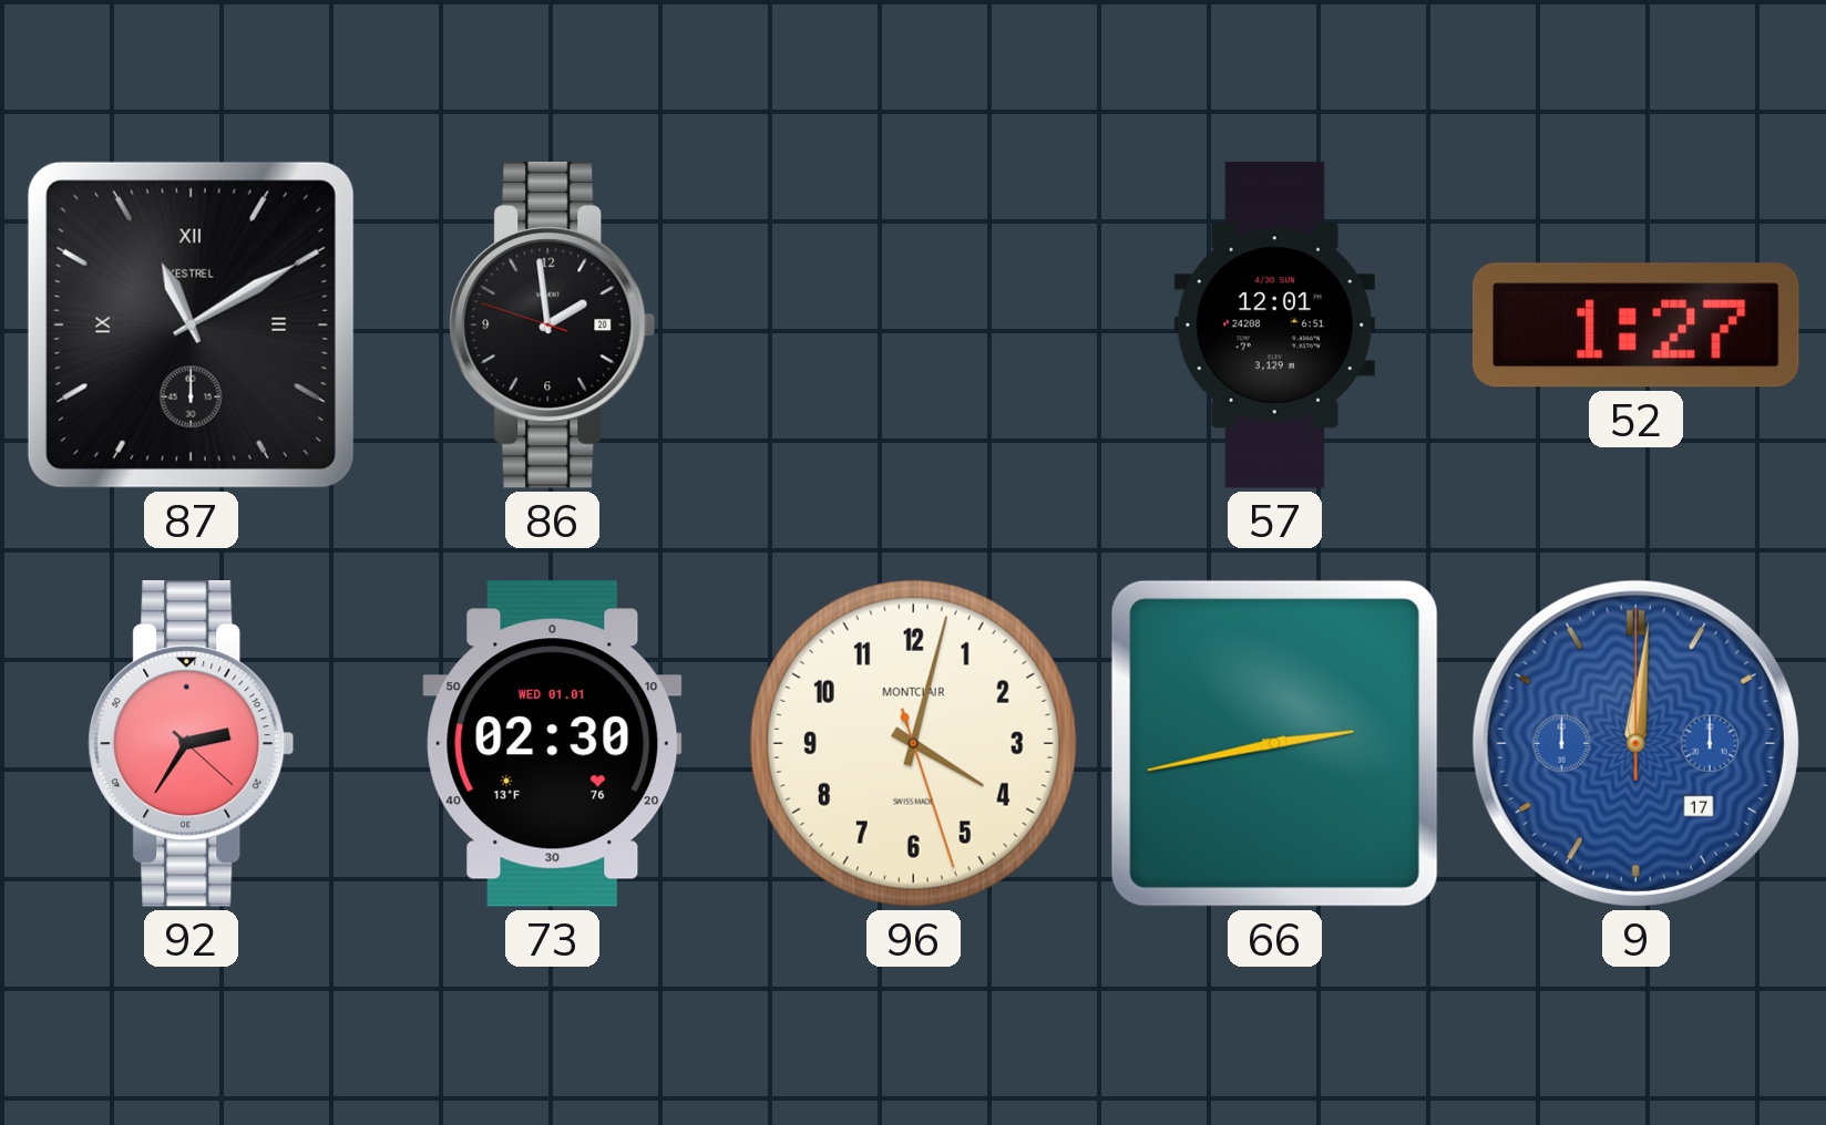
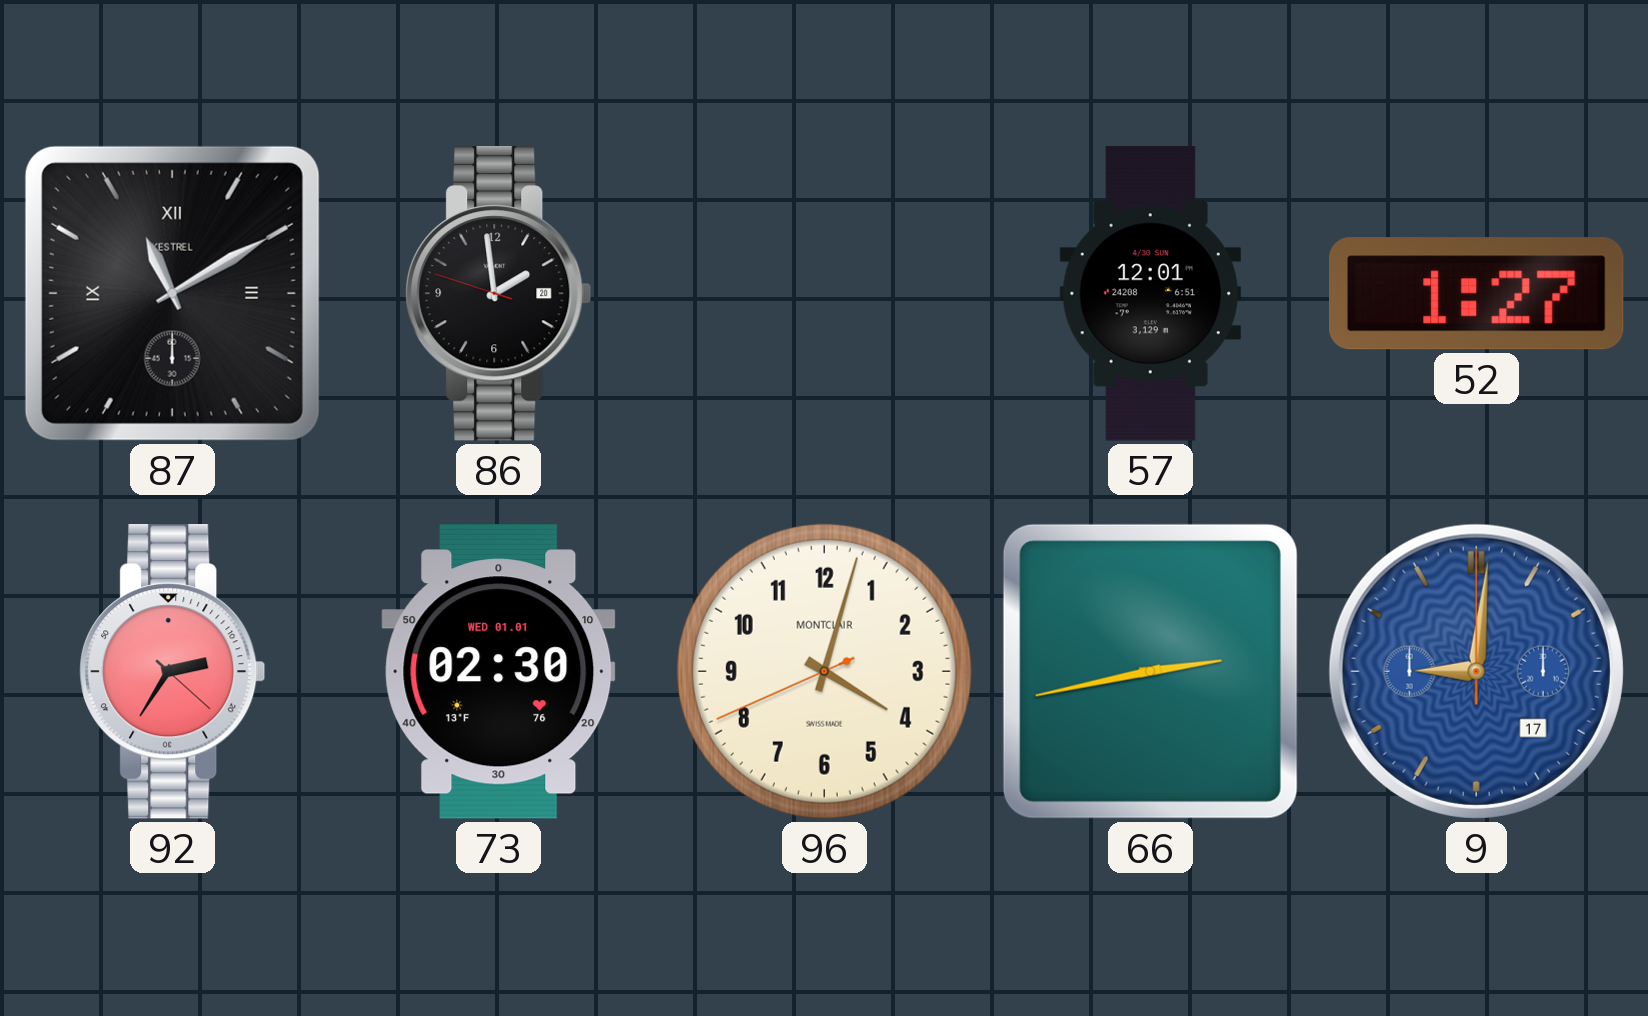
96: 4:02:27 -> 4:02:41
9: 12:01 -> 9:01
